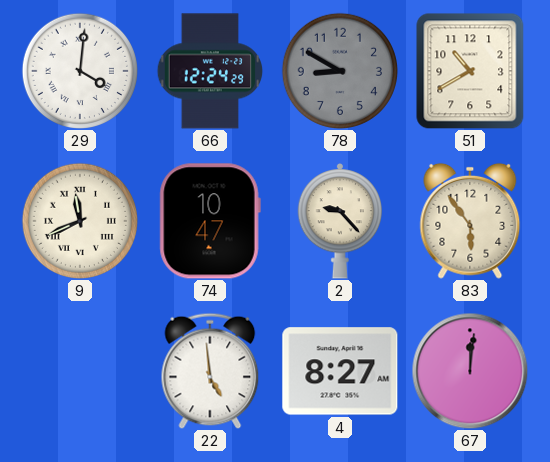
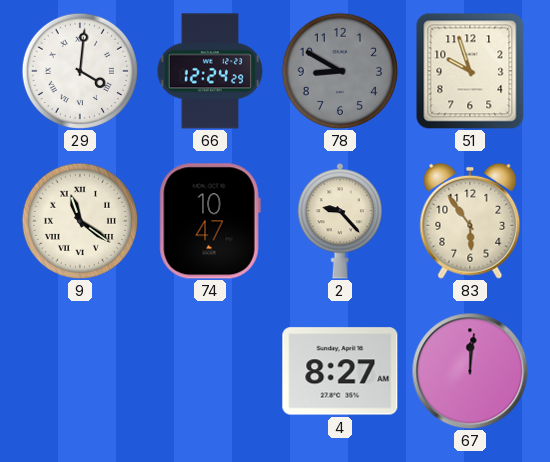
51: 10:40 -> 9:57
9: 11:41 -> 11:21
22: 4:59 -> none
